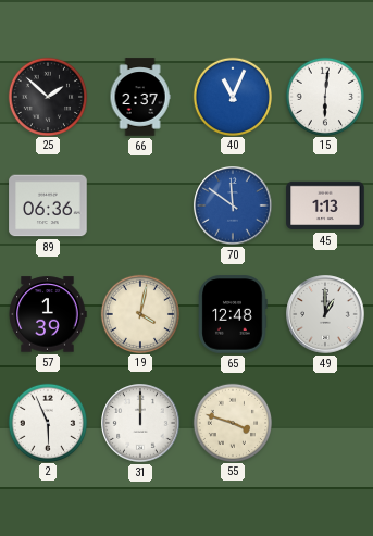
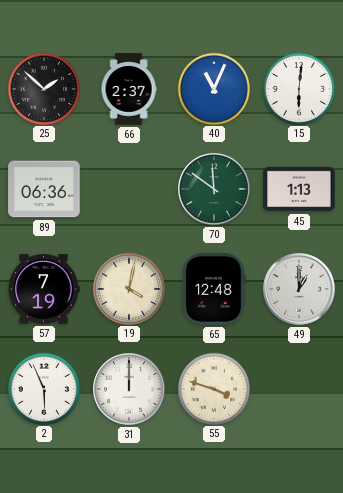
70 dial: blue -> green
57: 1:39 -> 7:19
